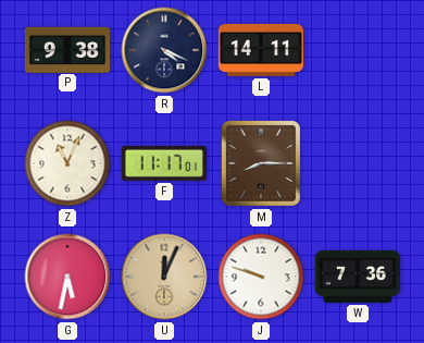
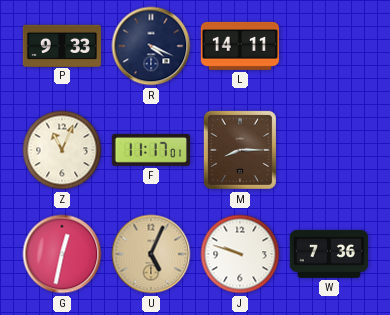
P: 9:38 -> 9:33
G: 5:32 -> 12:32
U: 12:04 -> 5:04
